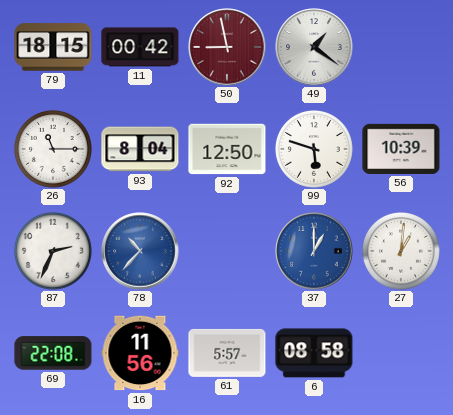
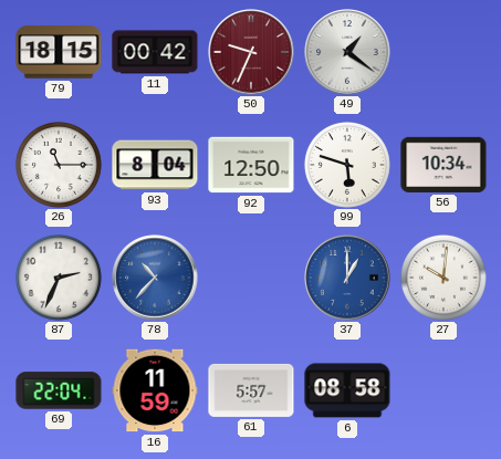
50: 8:58 -> 9:34
56: 10:39 -> 10:34
27: 1:01 -> 10:01
69: 22:08 -> 22:04
16: 11:56 -> 11:59
